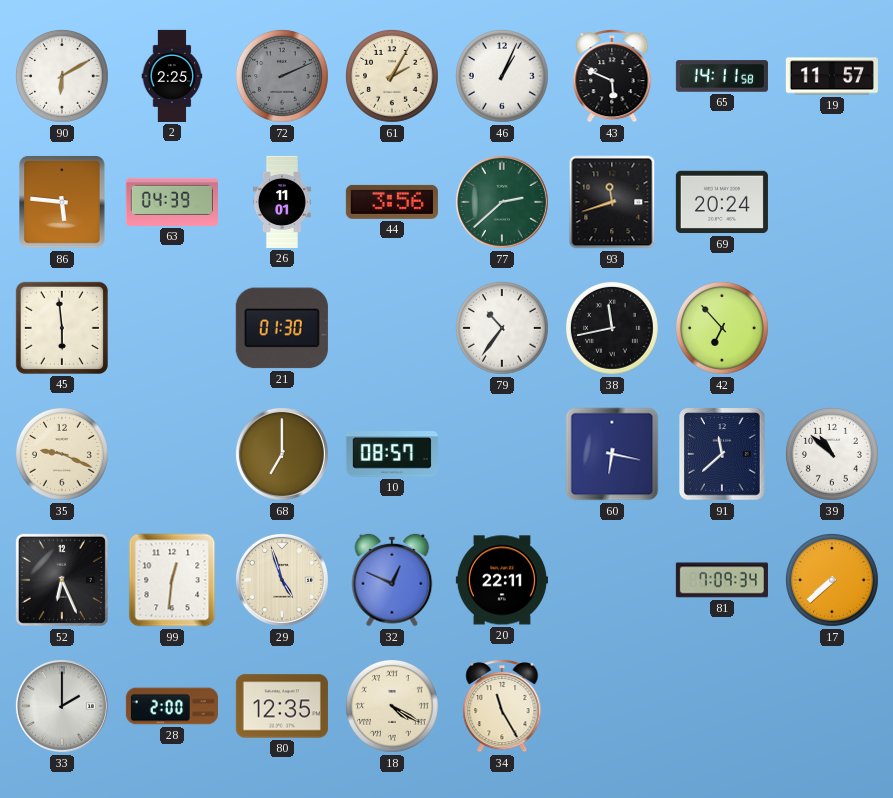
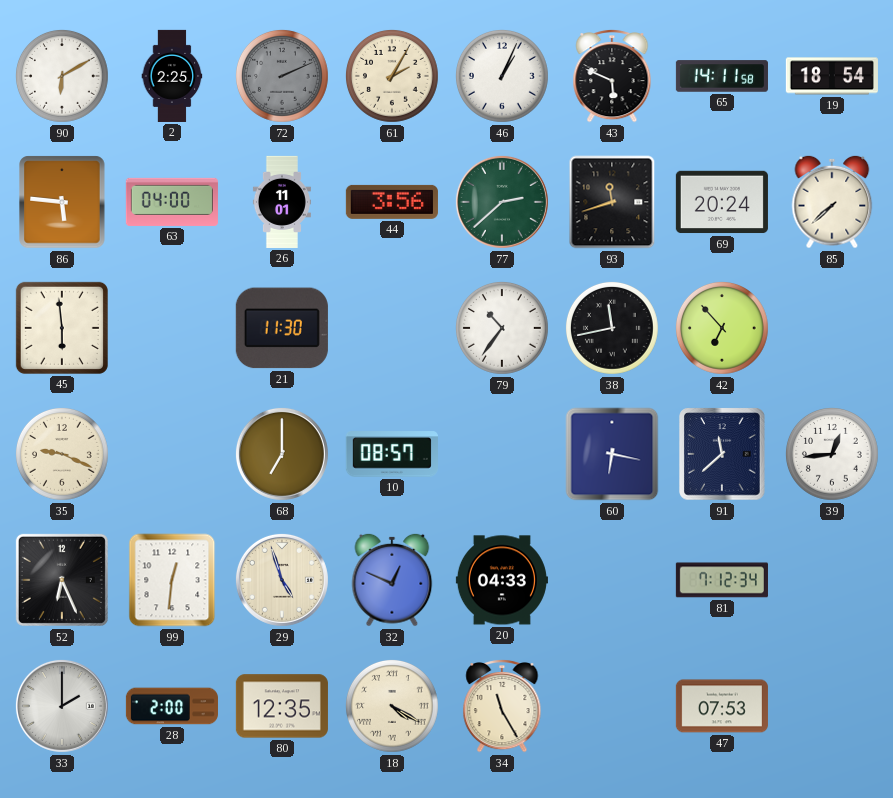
19: 11:57 -> 18:54
63: 04:39 -> 04:00
85: none -> 7:38
21: 01:30 -> 11:30
39: 10:52 -> 12:44
20: 22:11 -> 04:33
81: 7:09 -> 7:12
17: 7:38 -> none
47: none -> 07:53
